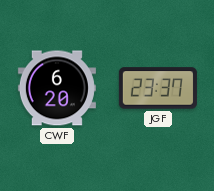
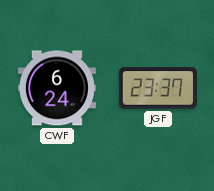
CWF: 6:20 -> 6:24
